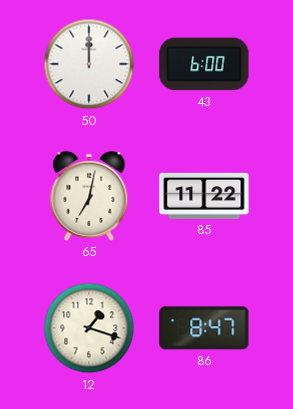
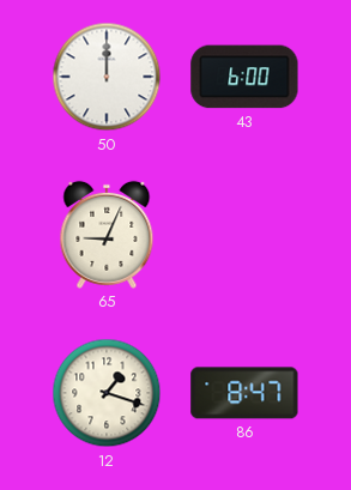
65: 7:02 -> 9:04
85: 11:22 -> none
